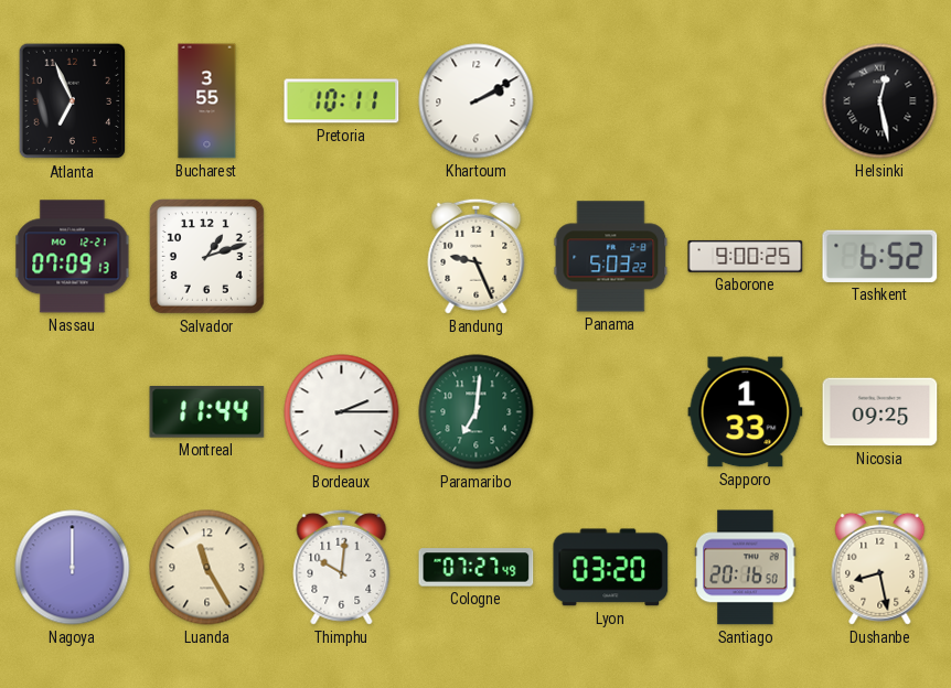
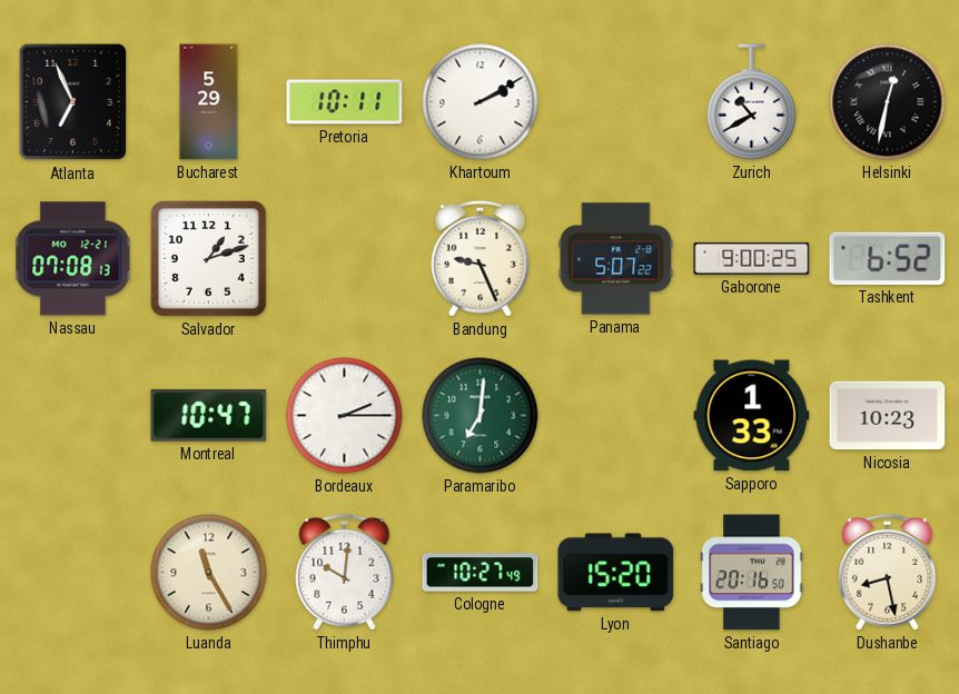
Bucharest: 3:55 -> 5:29
Zurich: none -> 10:40
Helsinki: 12:28 -> 12:32
Nassau: 07:09 -> 07:08
Panama: 5:03 -> 5:07
Montreal: 11:44 -> 10:47
Nicosia: 09:25 -> 10:23
Nagoya: 12:00 -> none
Cologne: 07:27 -> 10:27
Lyon: 03:20 -> 15:20
